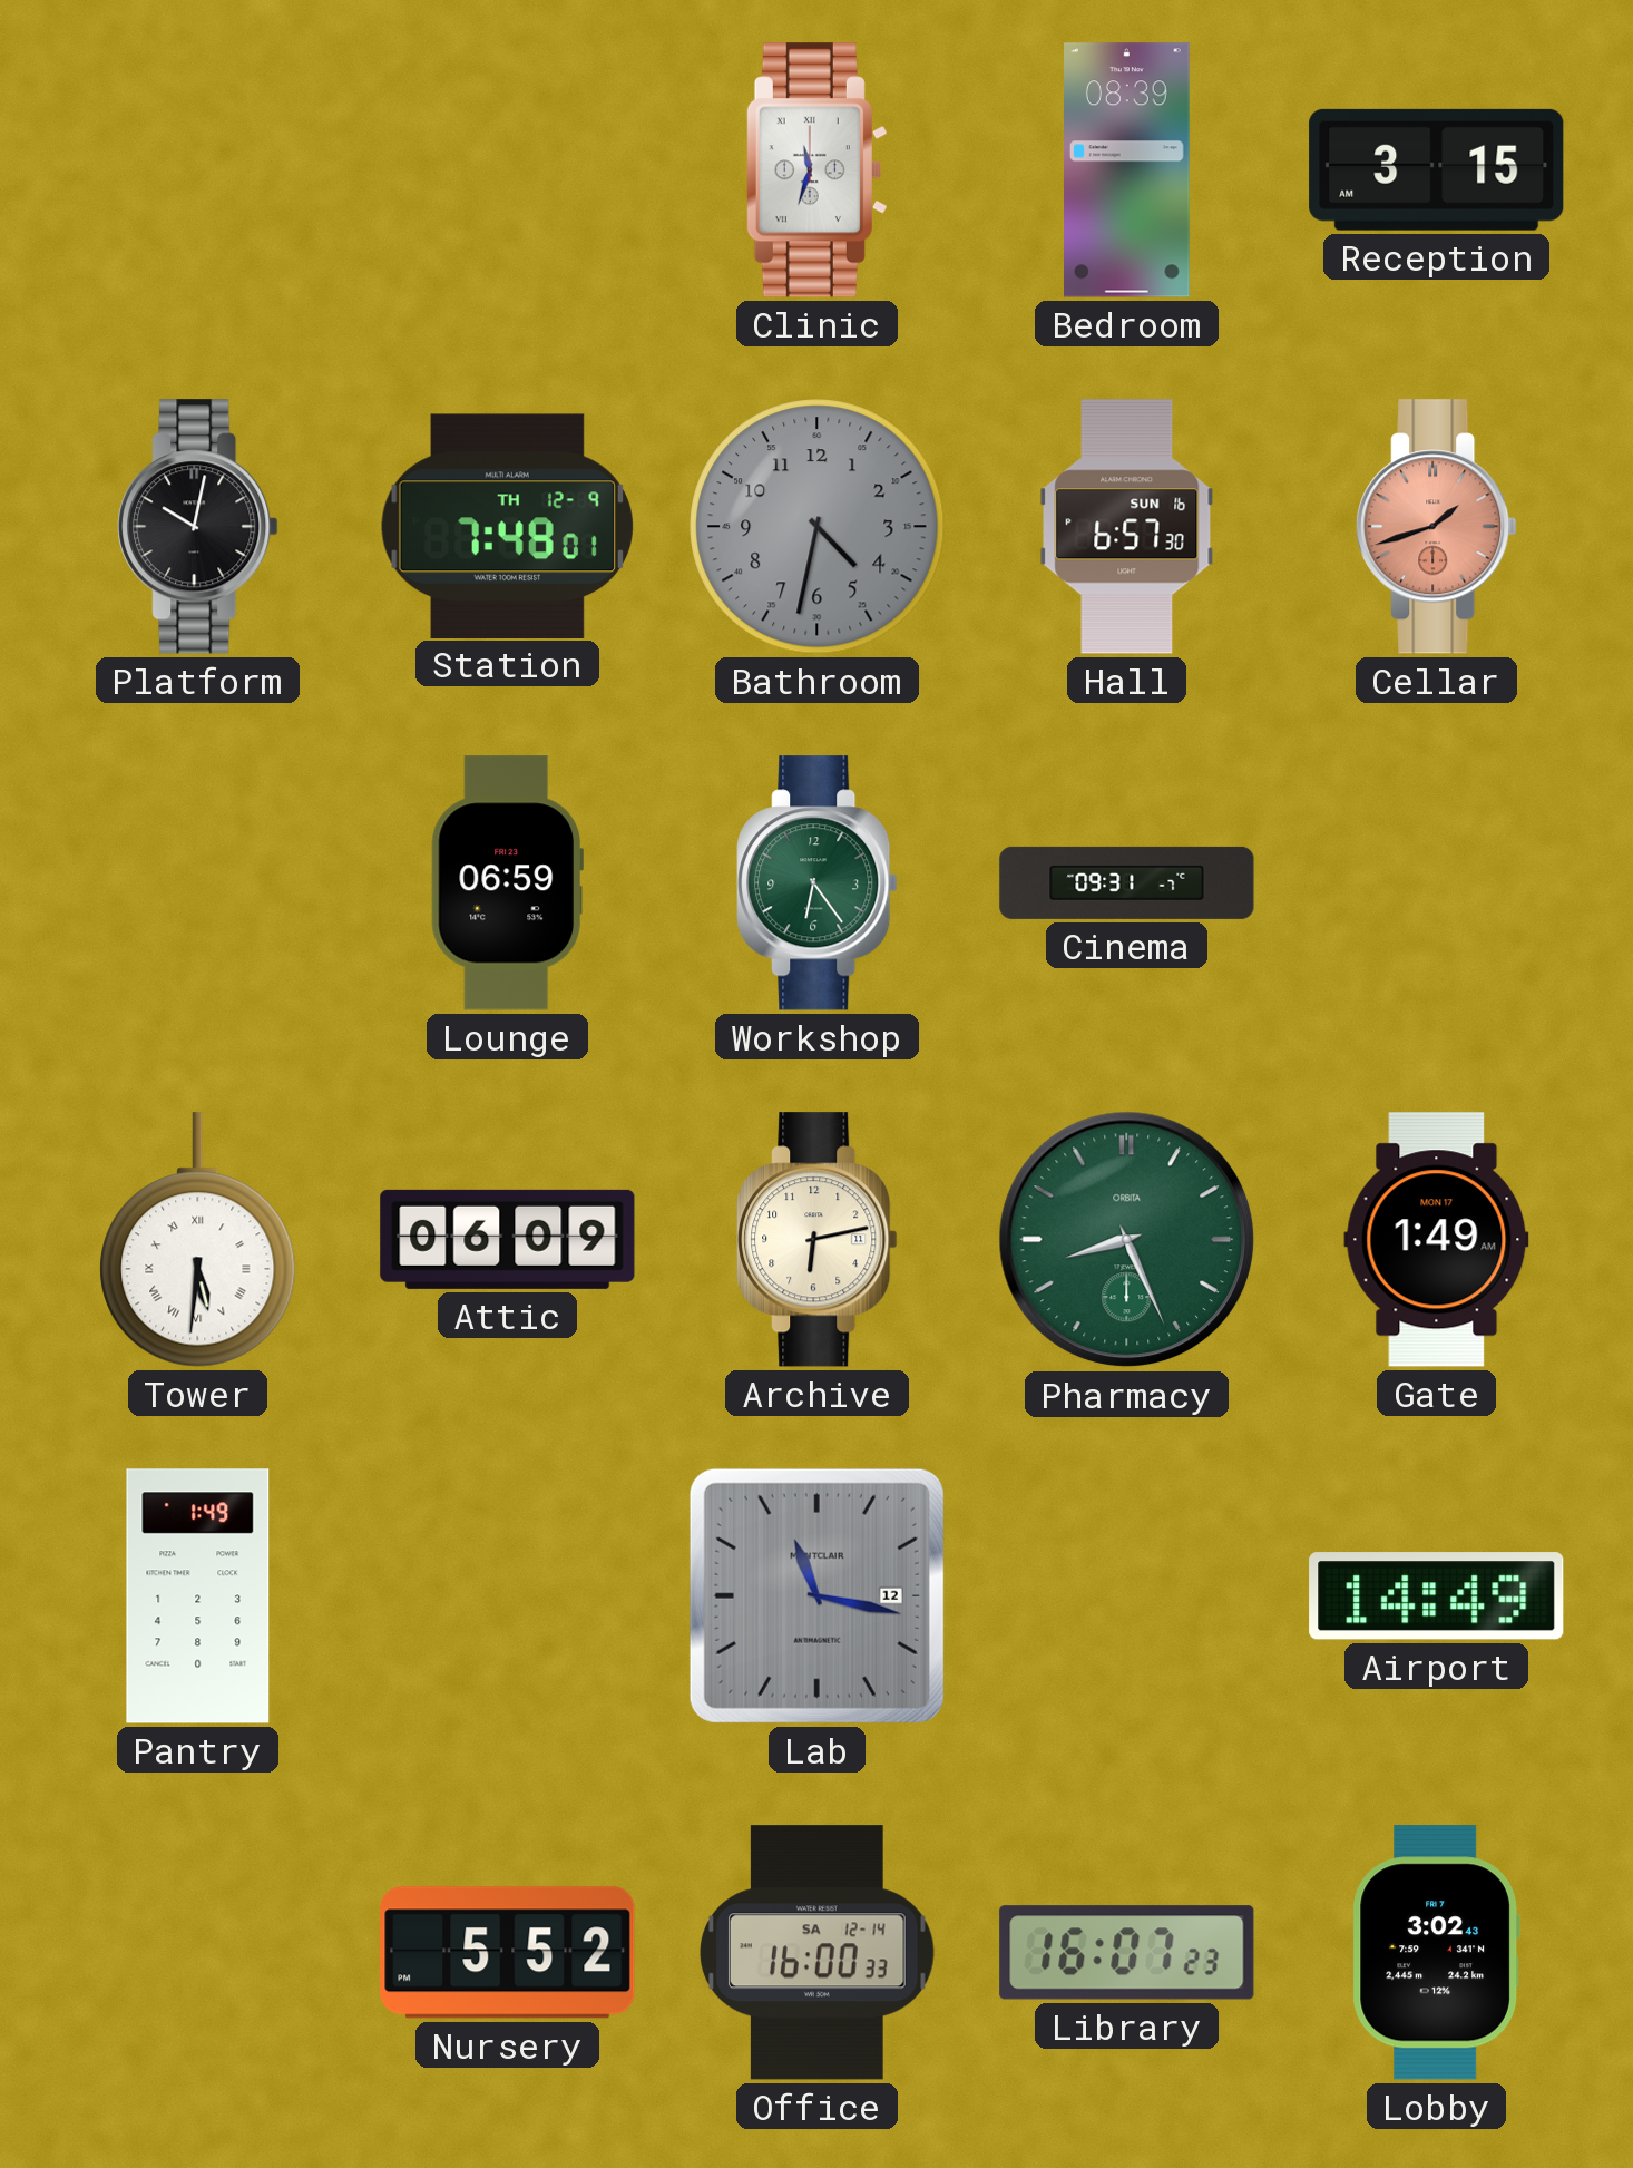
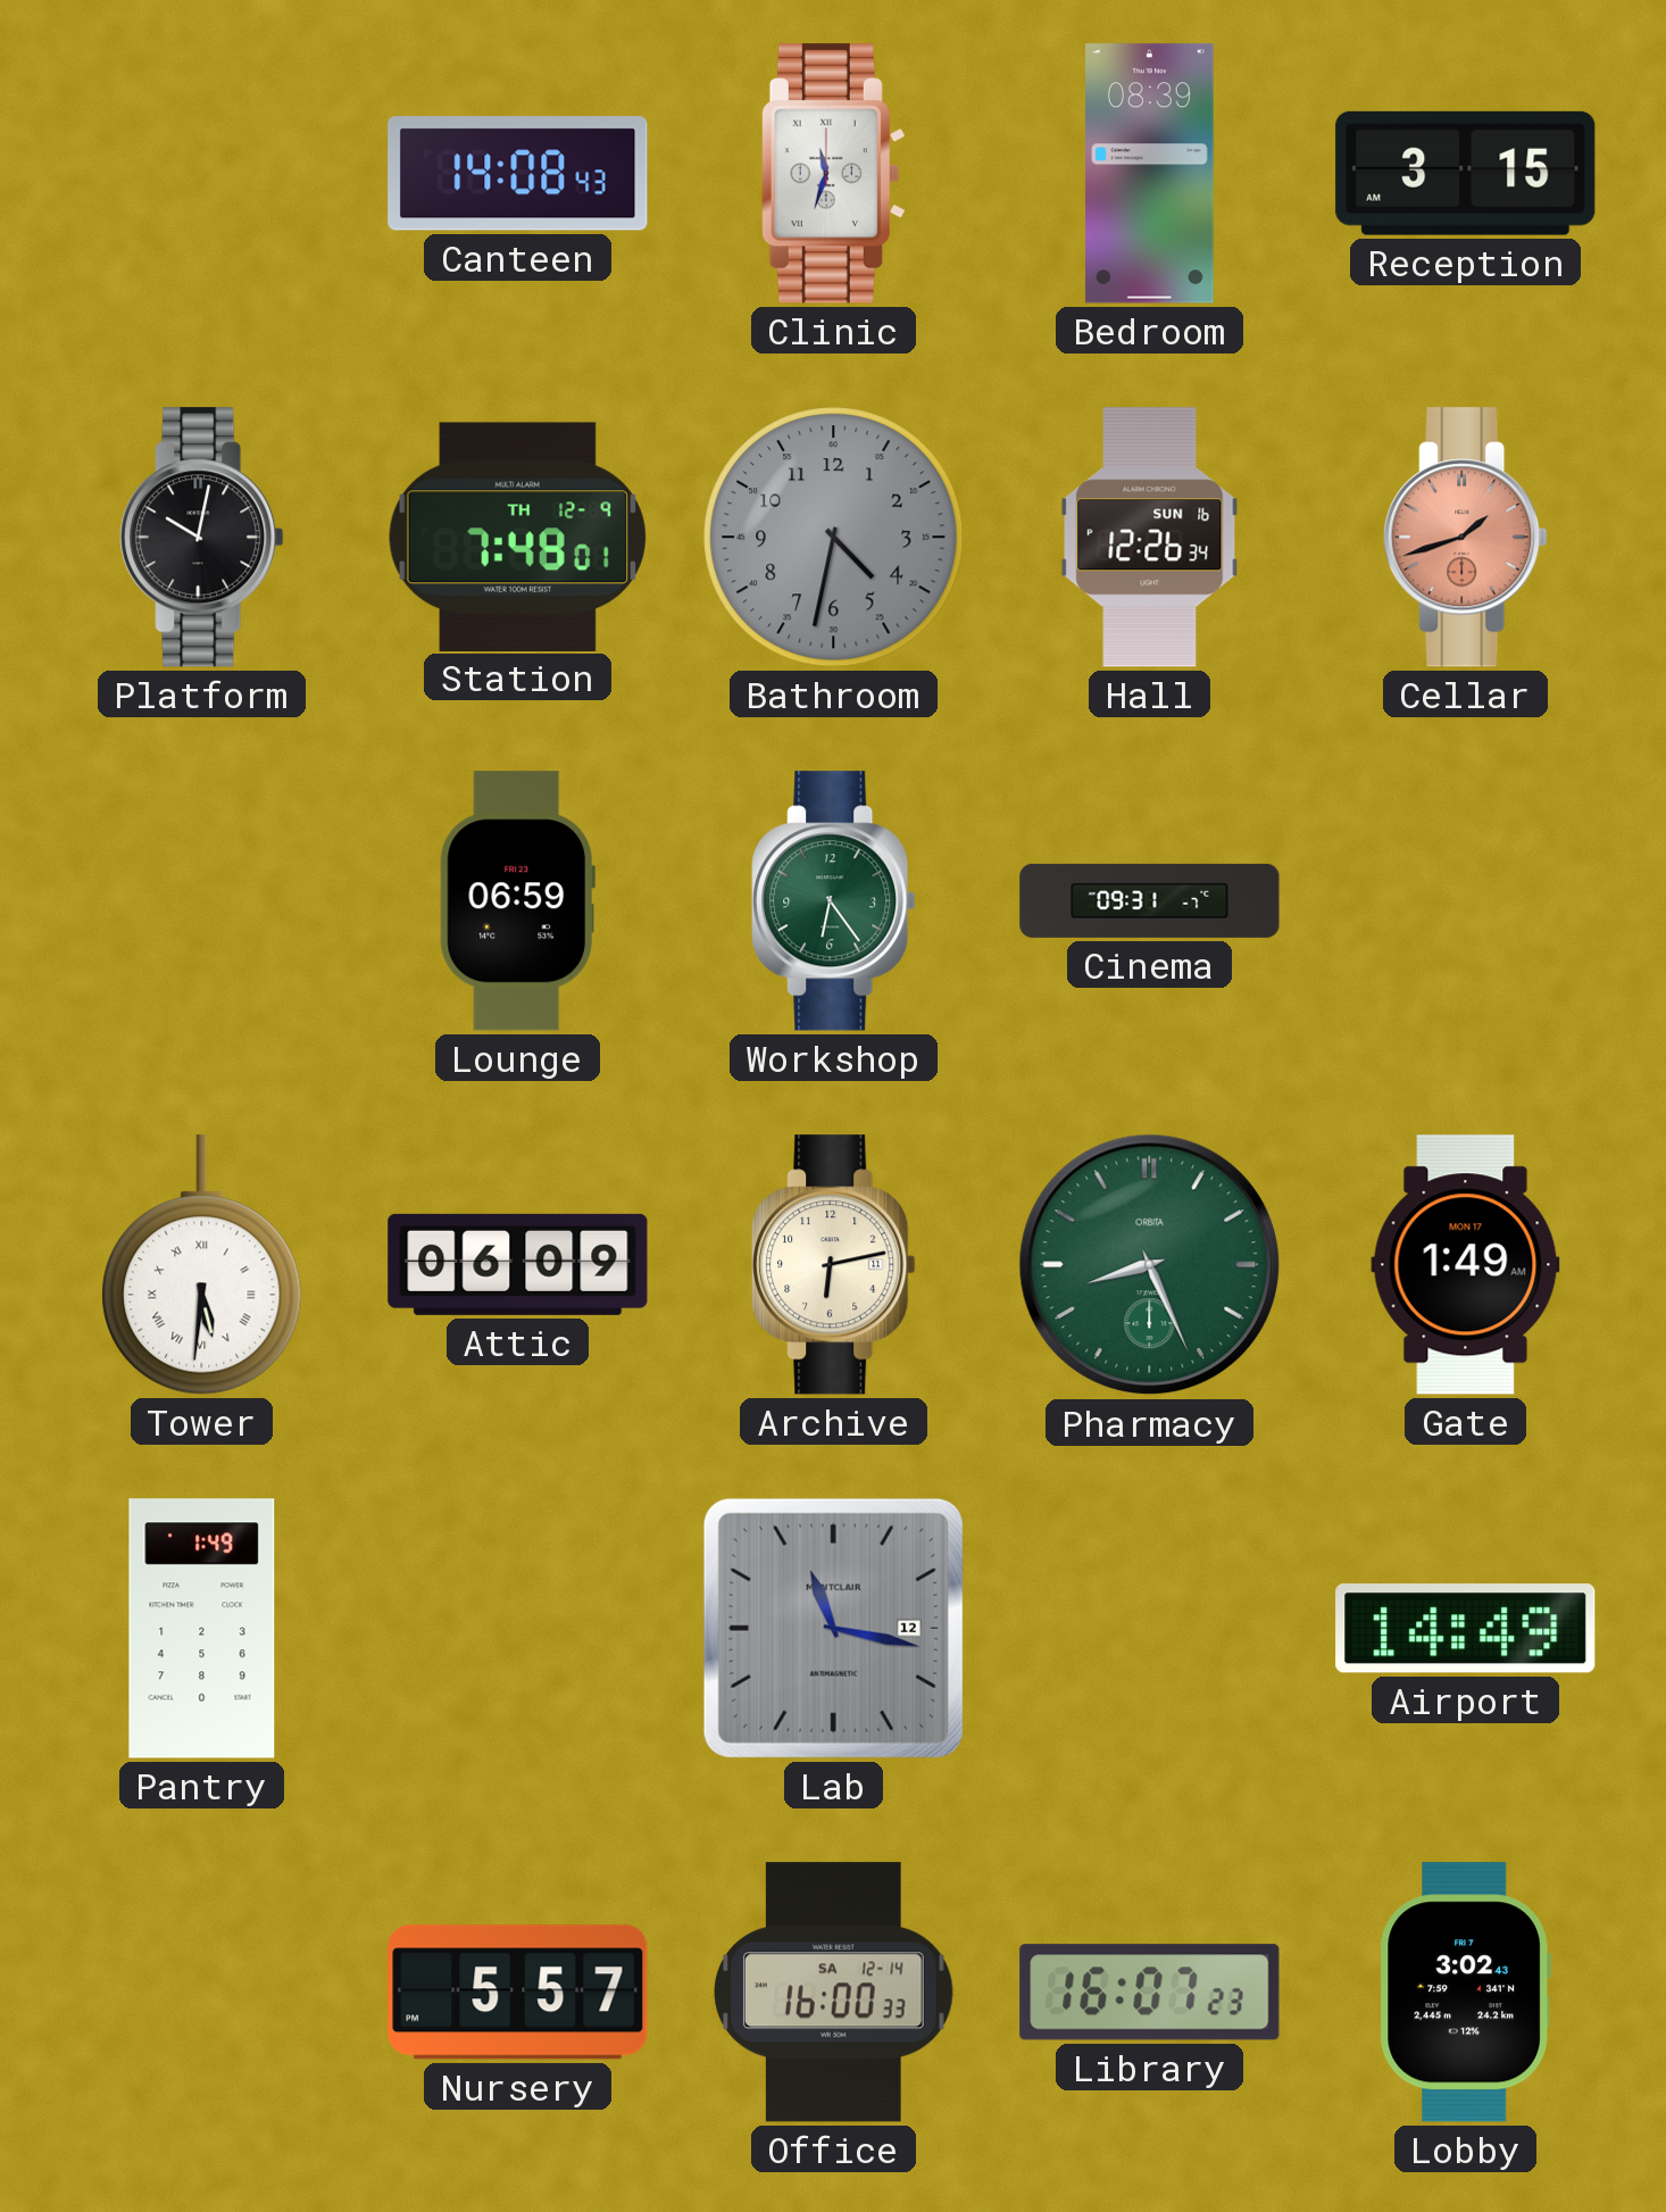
Canteen: none -> 14:08
Hall: 6:57 -> 12:26
Nursery: 5:52 -> 5:57
